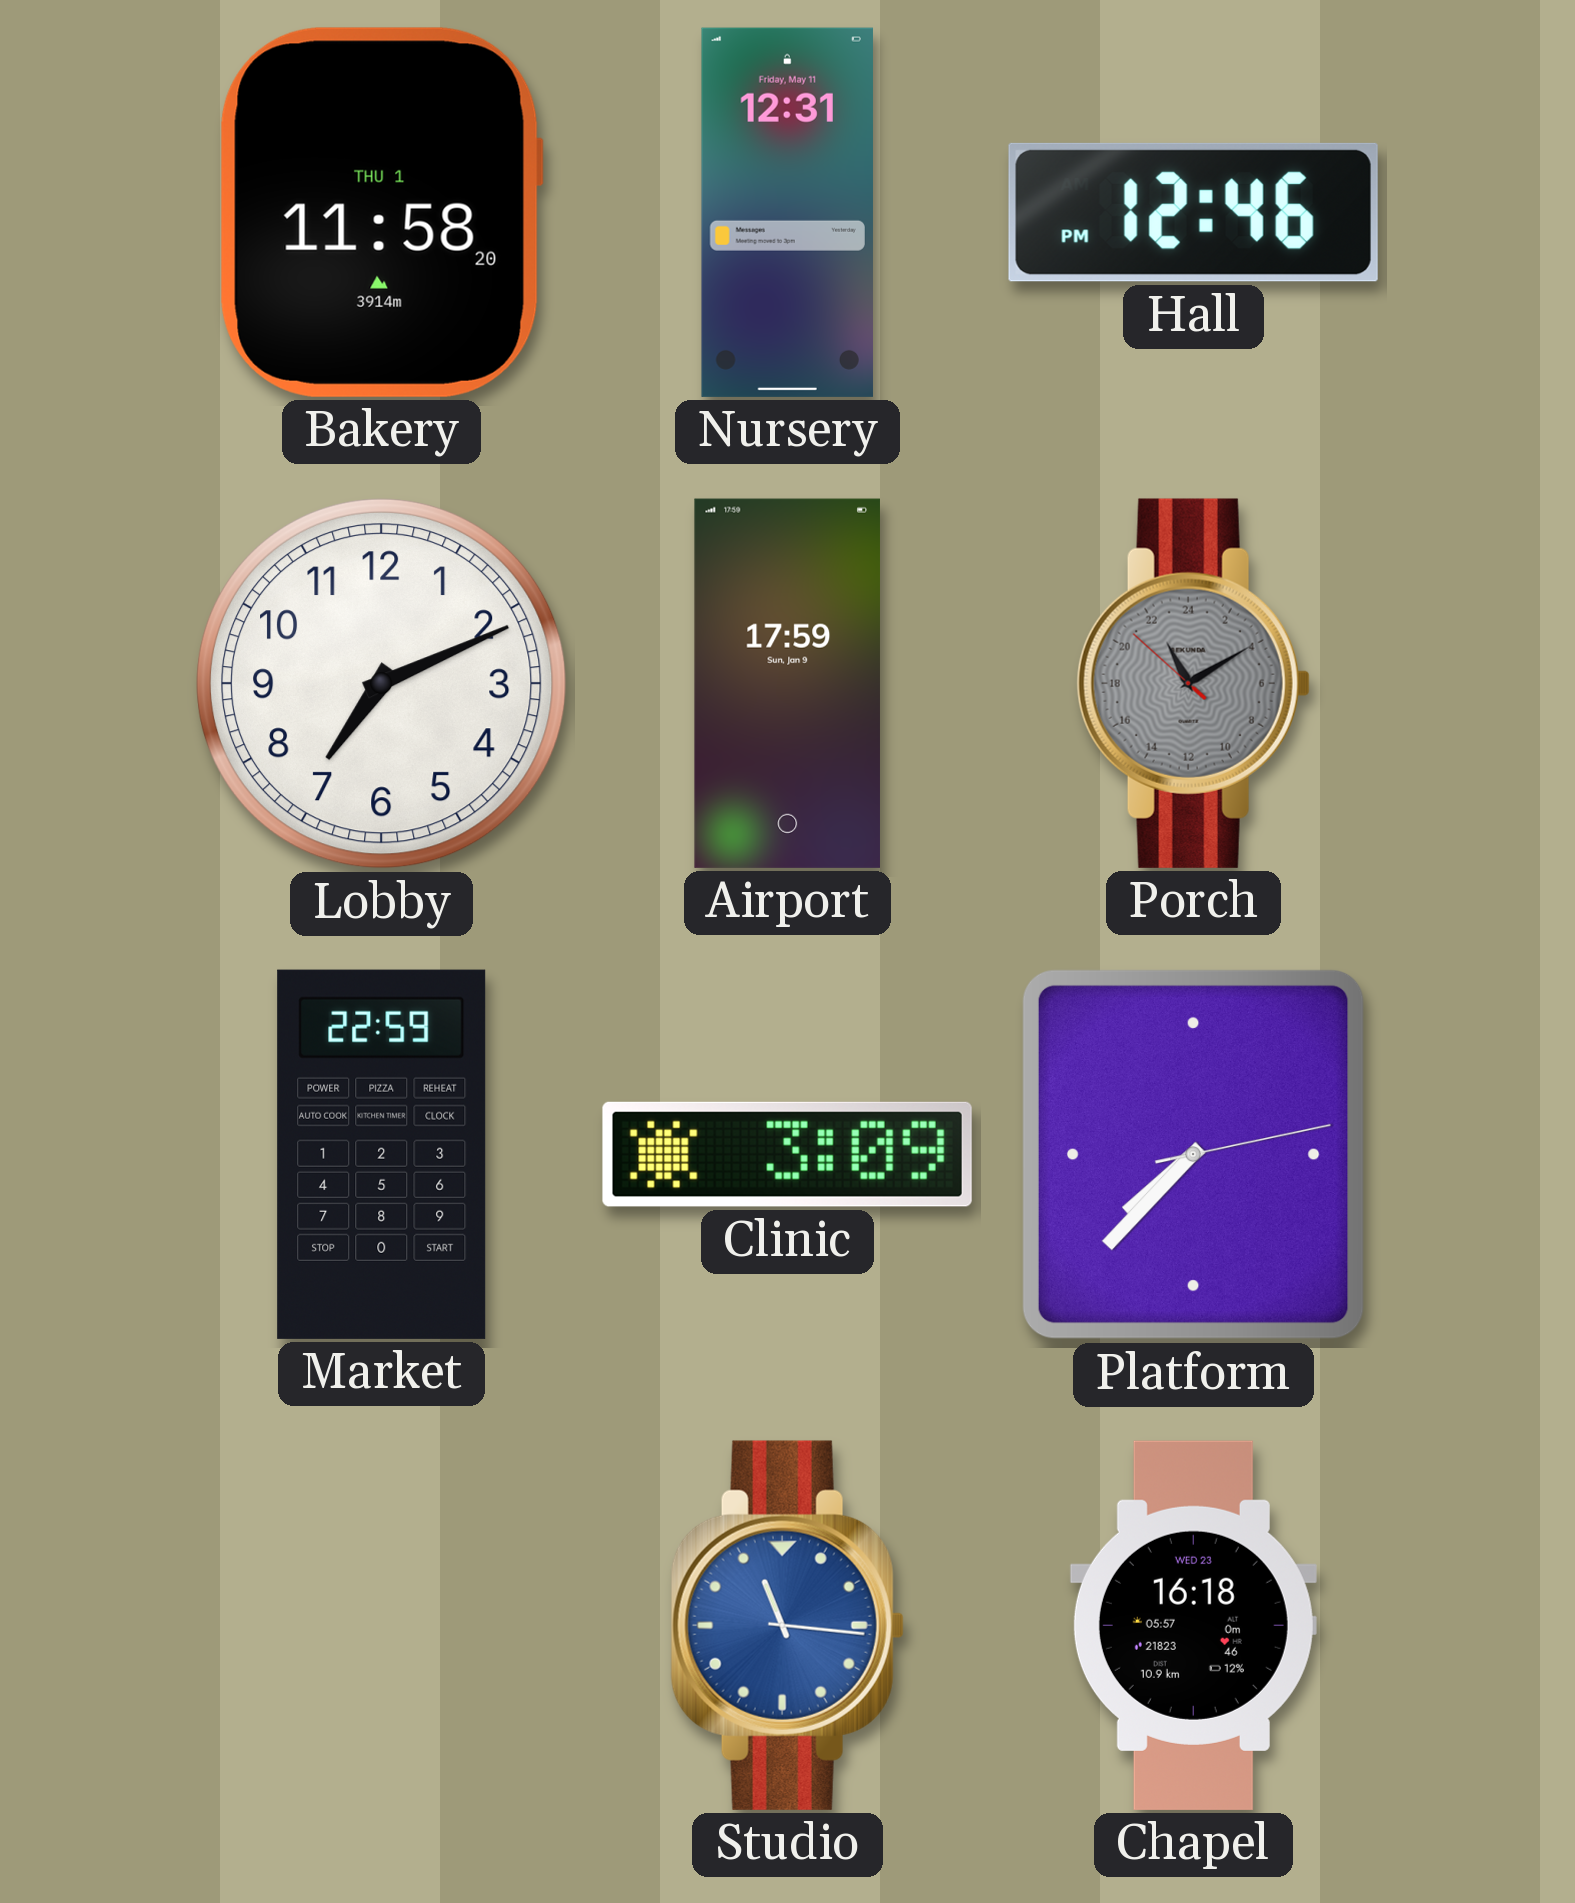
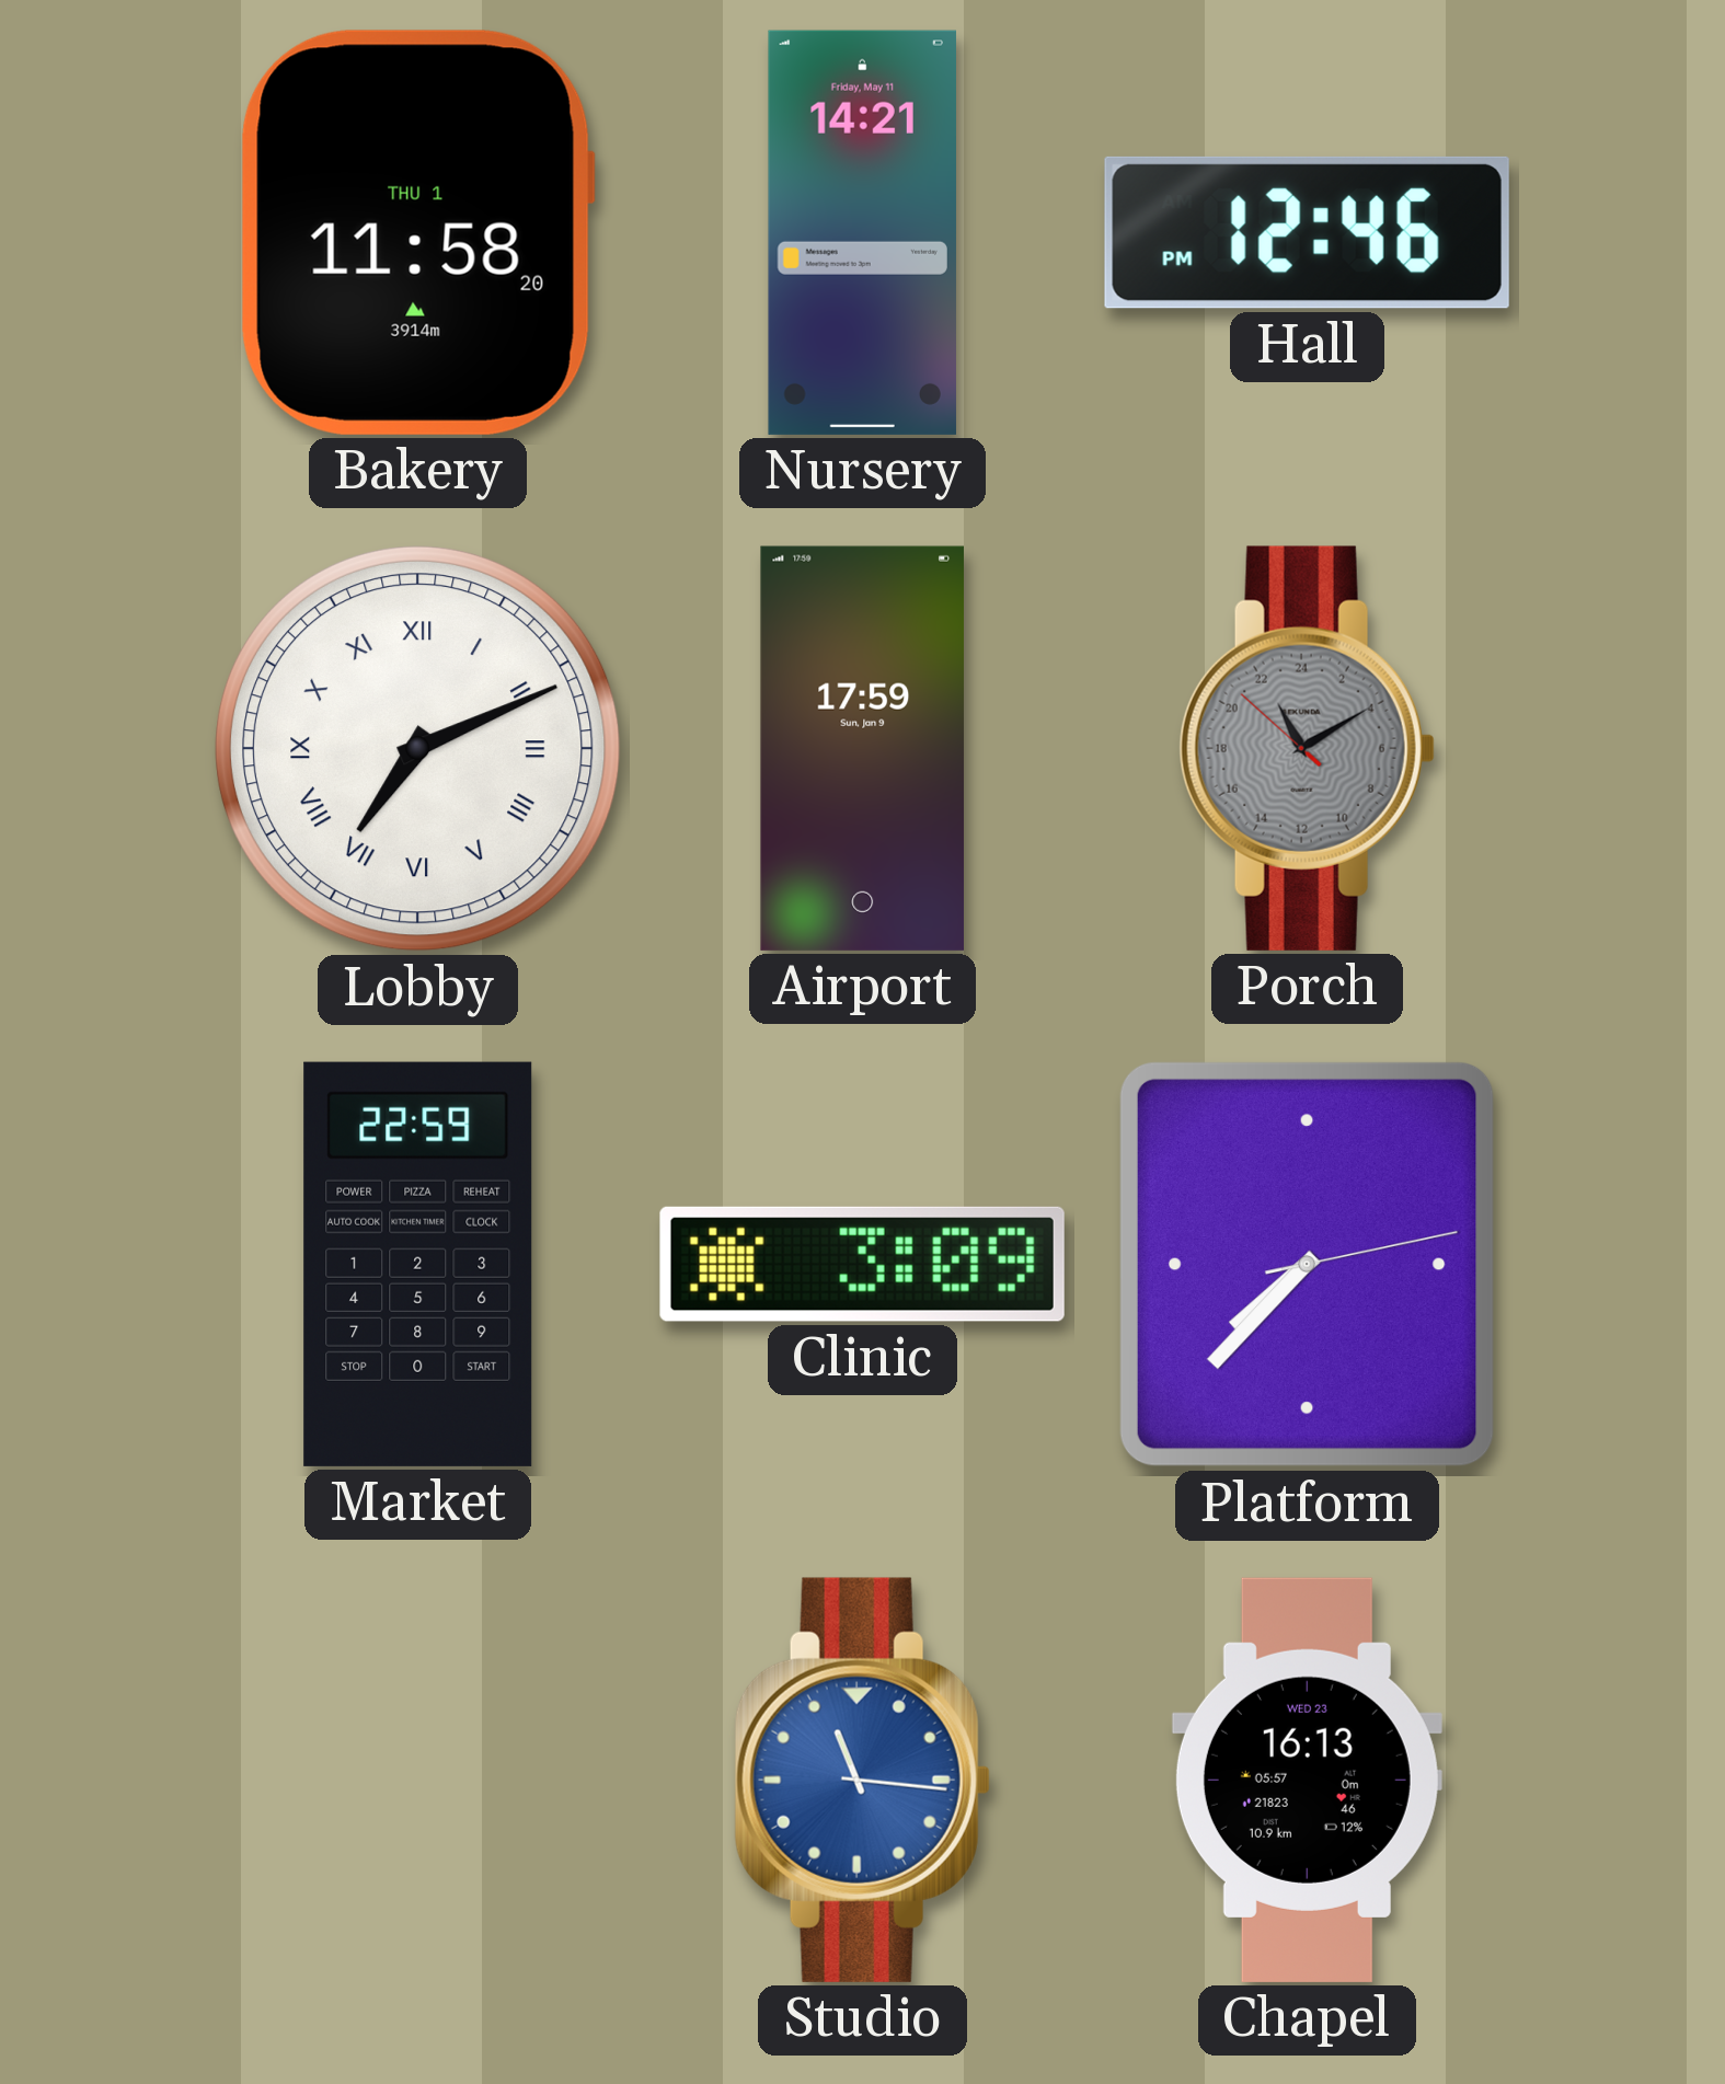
Nursery: 12:31 -> 14:21
Lobby numerals: Arabic -> Roman
Chapel: 16:18 -> 16:13
